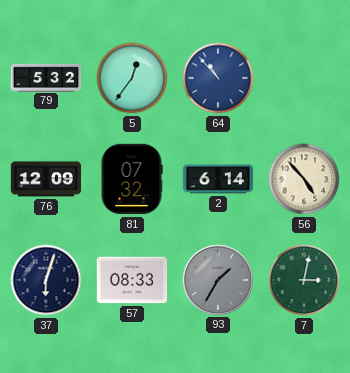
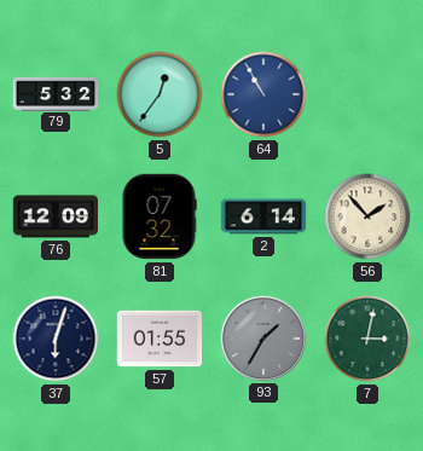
64: 10:53 -> 10:55
56: 4:53 -> 1:53
57: 08:33 -> 01:55
